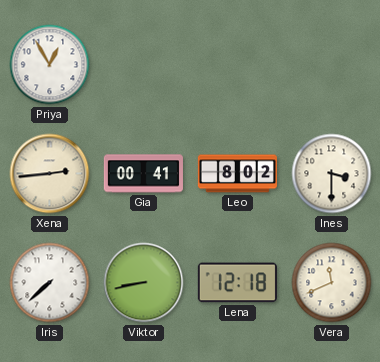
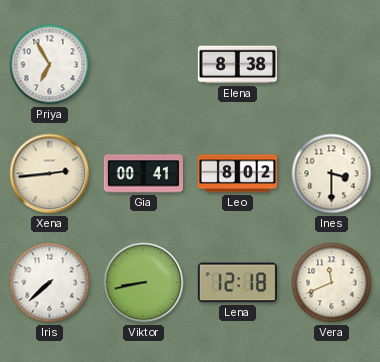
Priya: 12:55 -> 6:55
Elena: none -> 8:38
